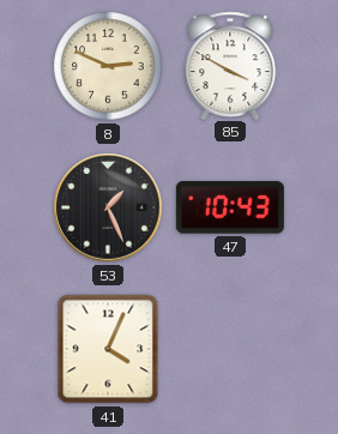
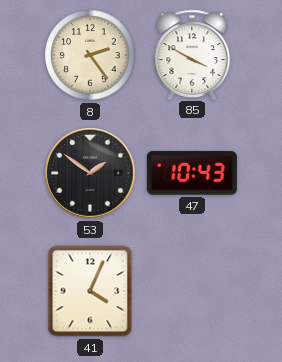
8: 2:49 -> 2:24
53: 1:26 -> 1:51
